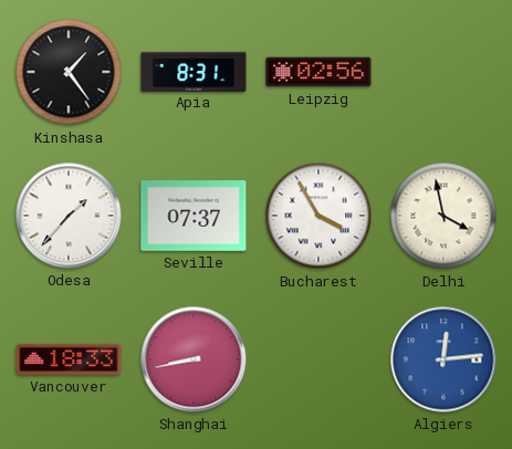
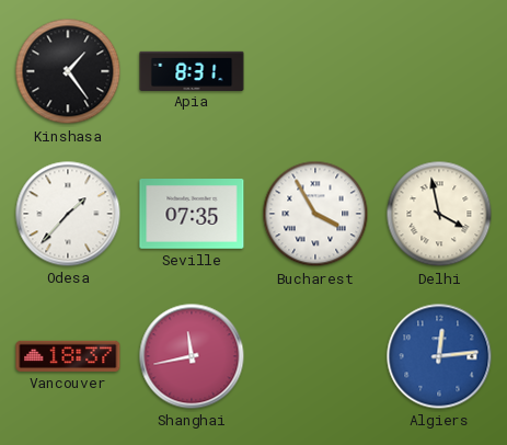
Leipzig: 02:56 -> none
Seville: 07:37 -> 07:35
Vancouver: 18:33 -> 18:37
Shanghai: 8:43 -> 11:43
